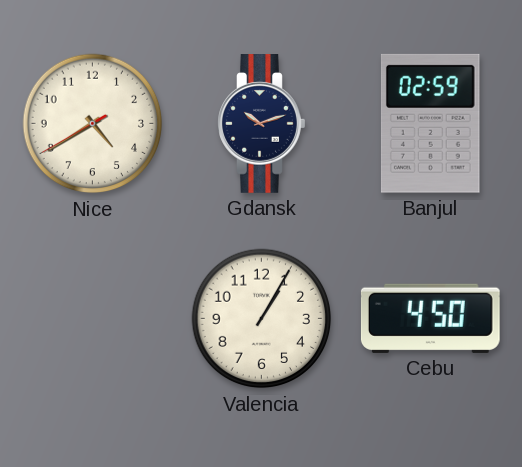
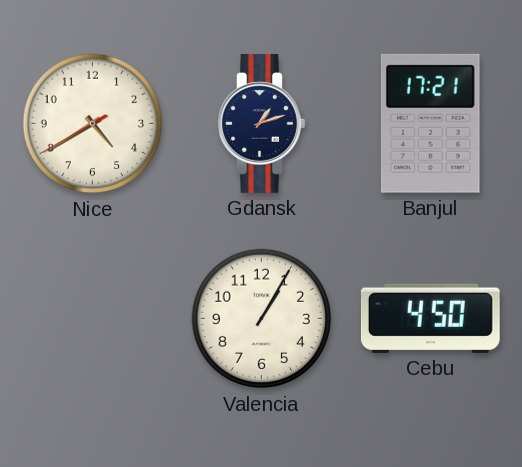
Gdansk: 10:12 -> 1:12
Banjul: 02:59 -> 17:21
